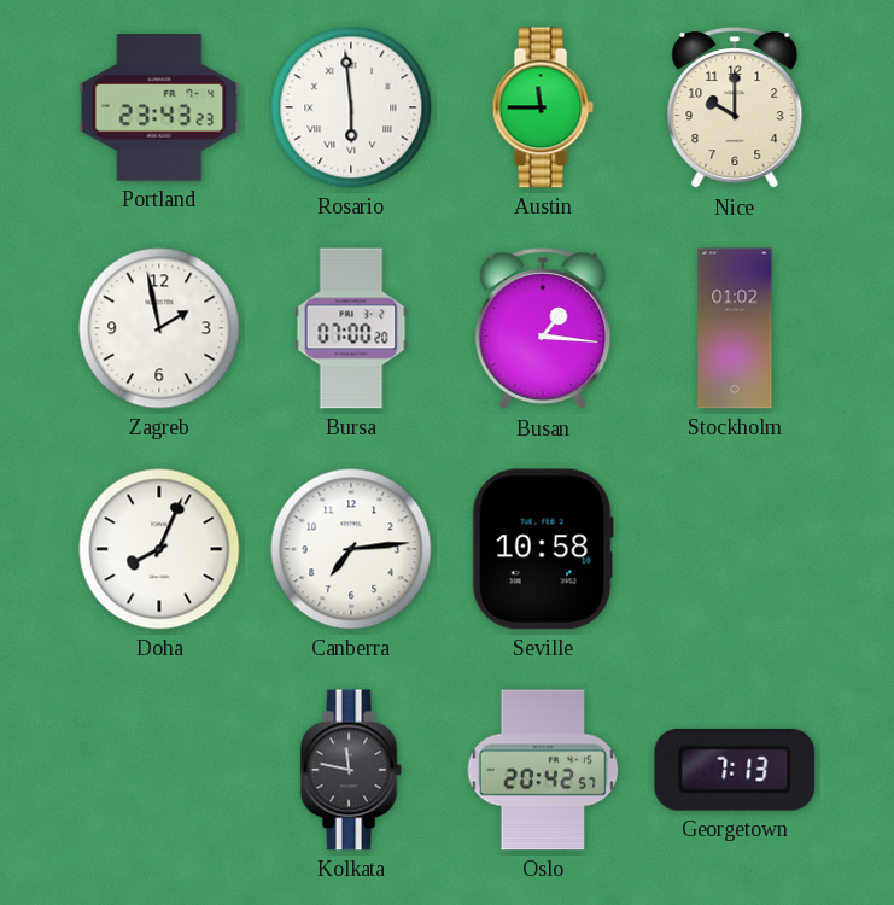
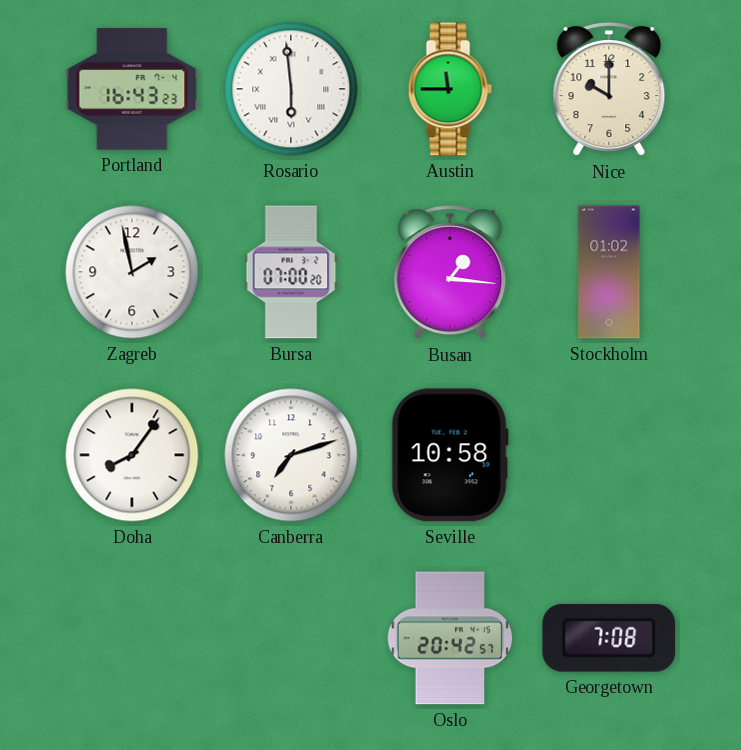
Portland: 23:43 -> 16:43
Doha: 8:04 -> 8:06
Canberra: 7:14 -> 7:12
Kolkata: 11:47 -> none
Georgetown: 7:13 -> 7:08
